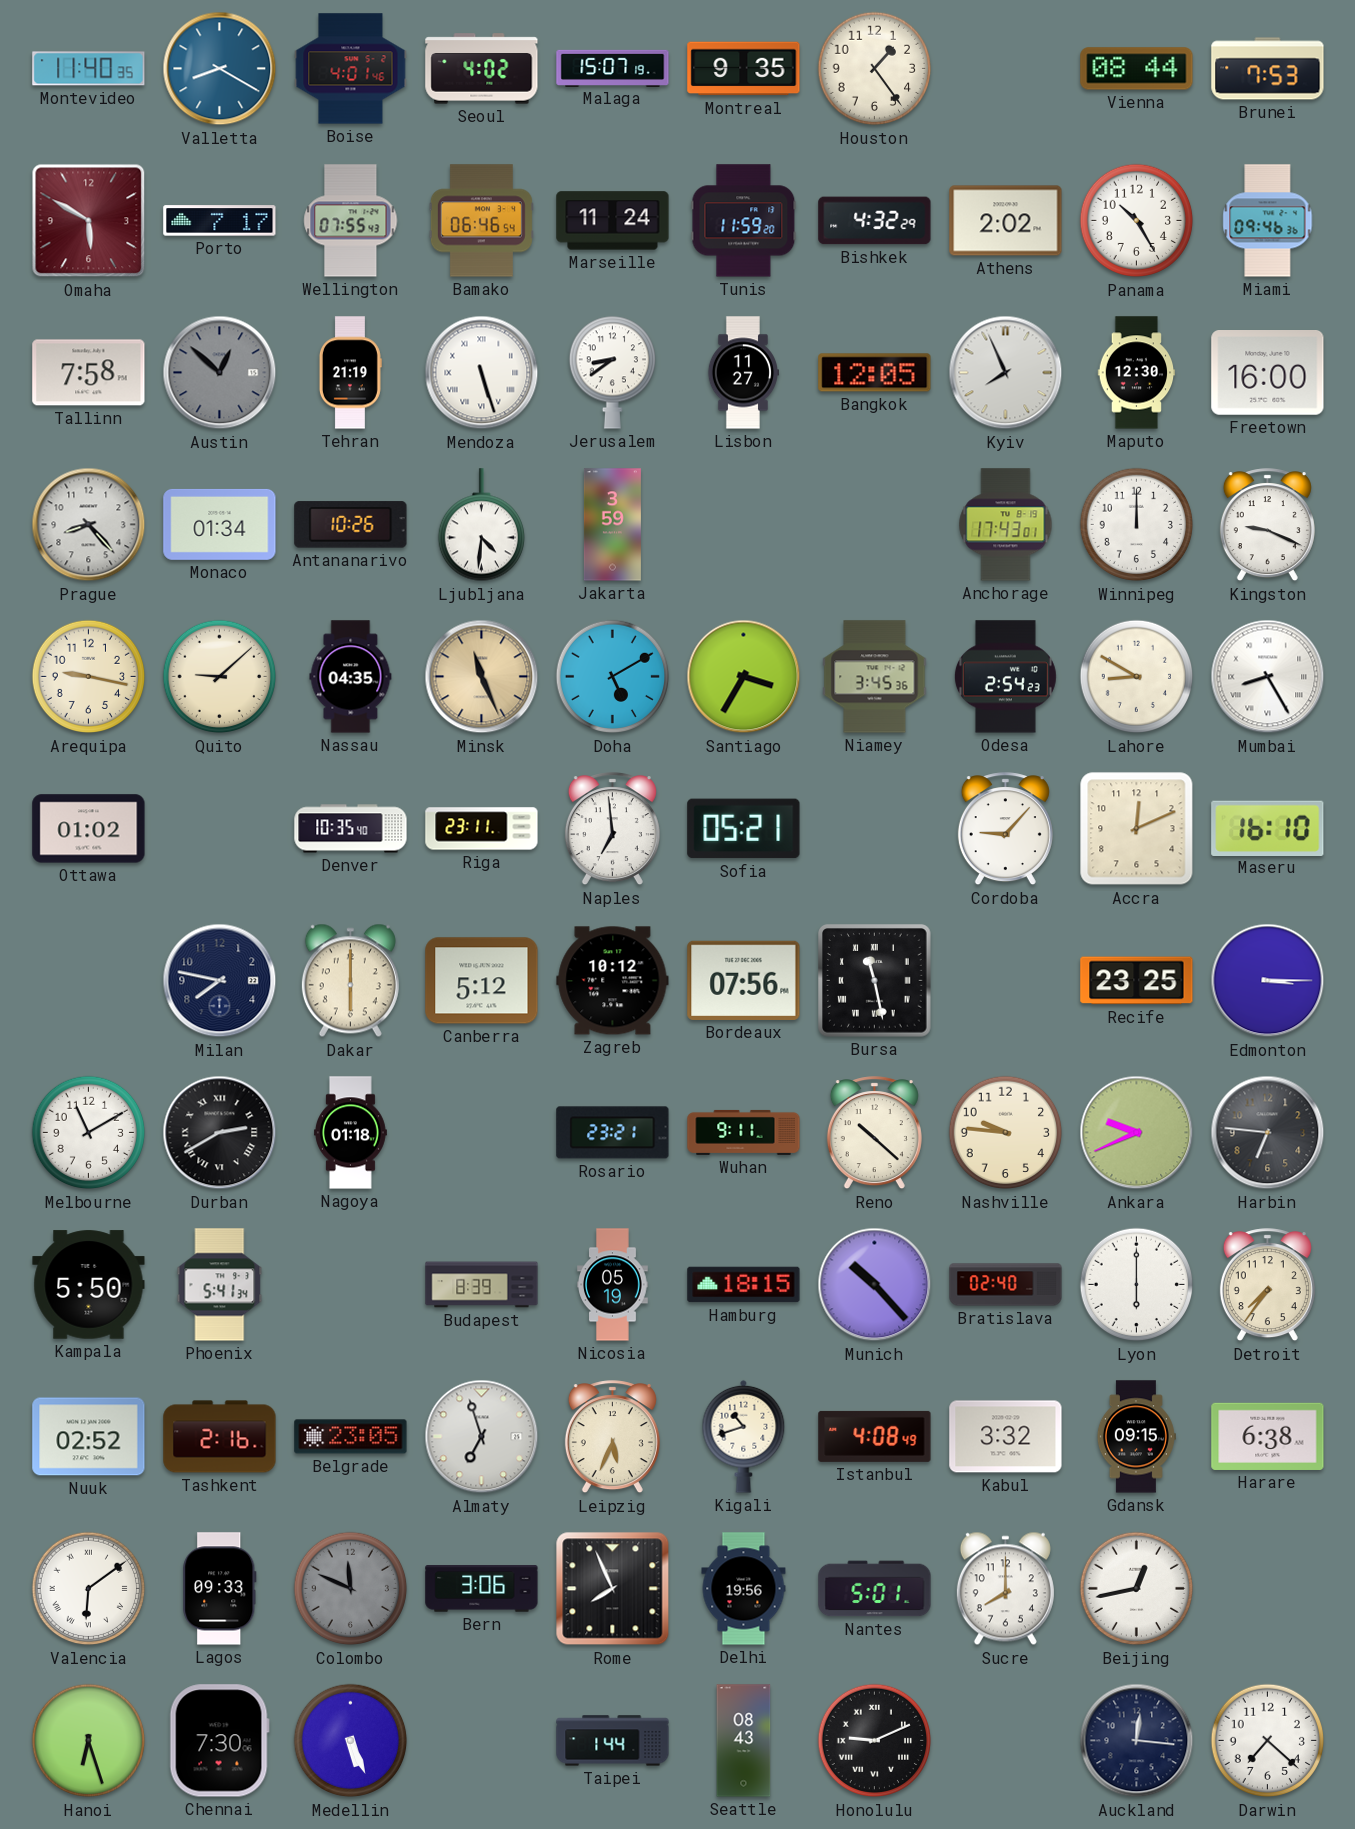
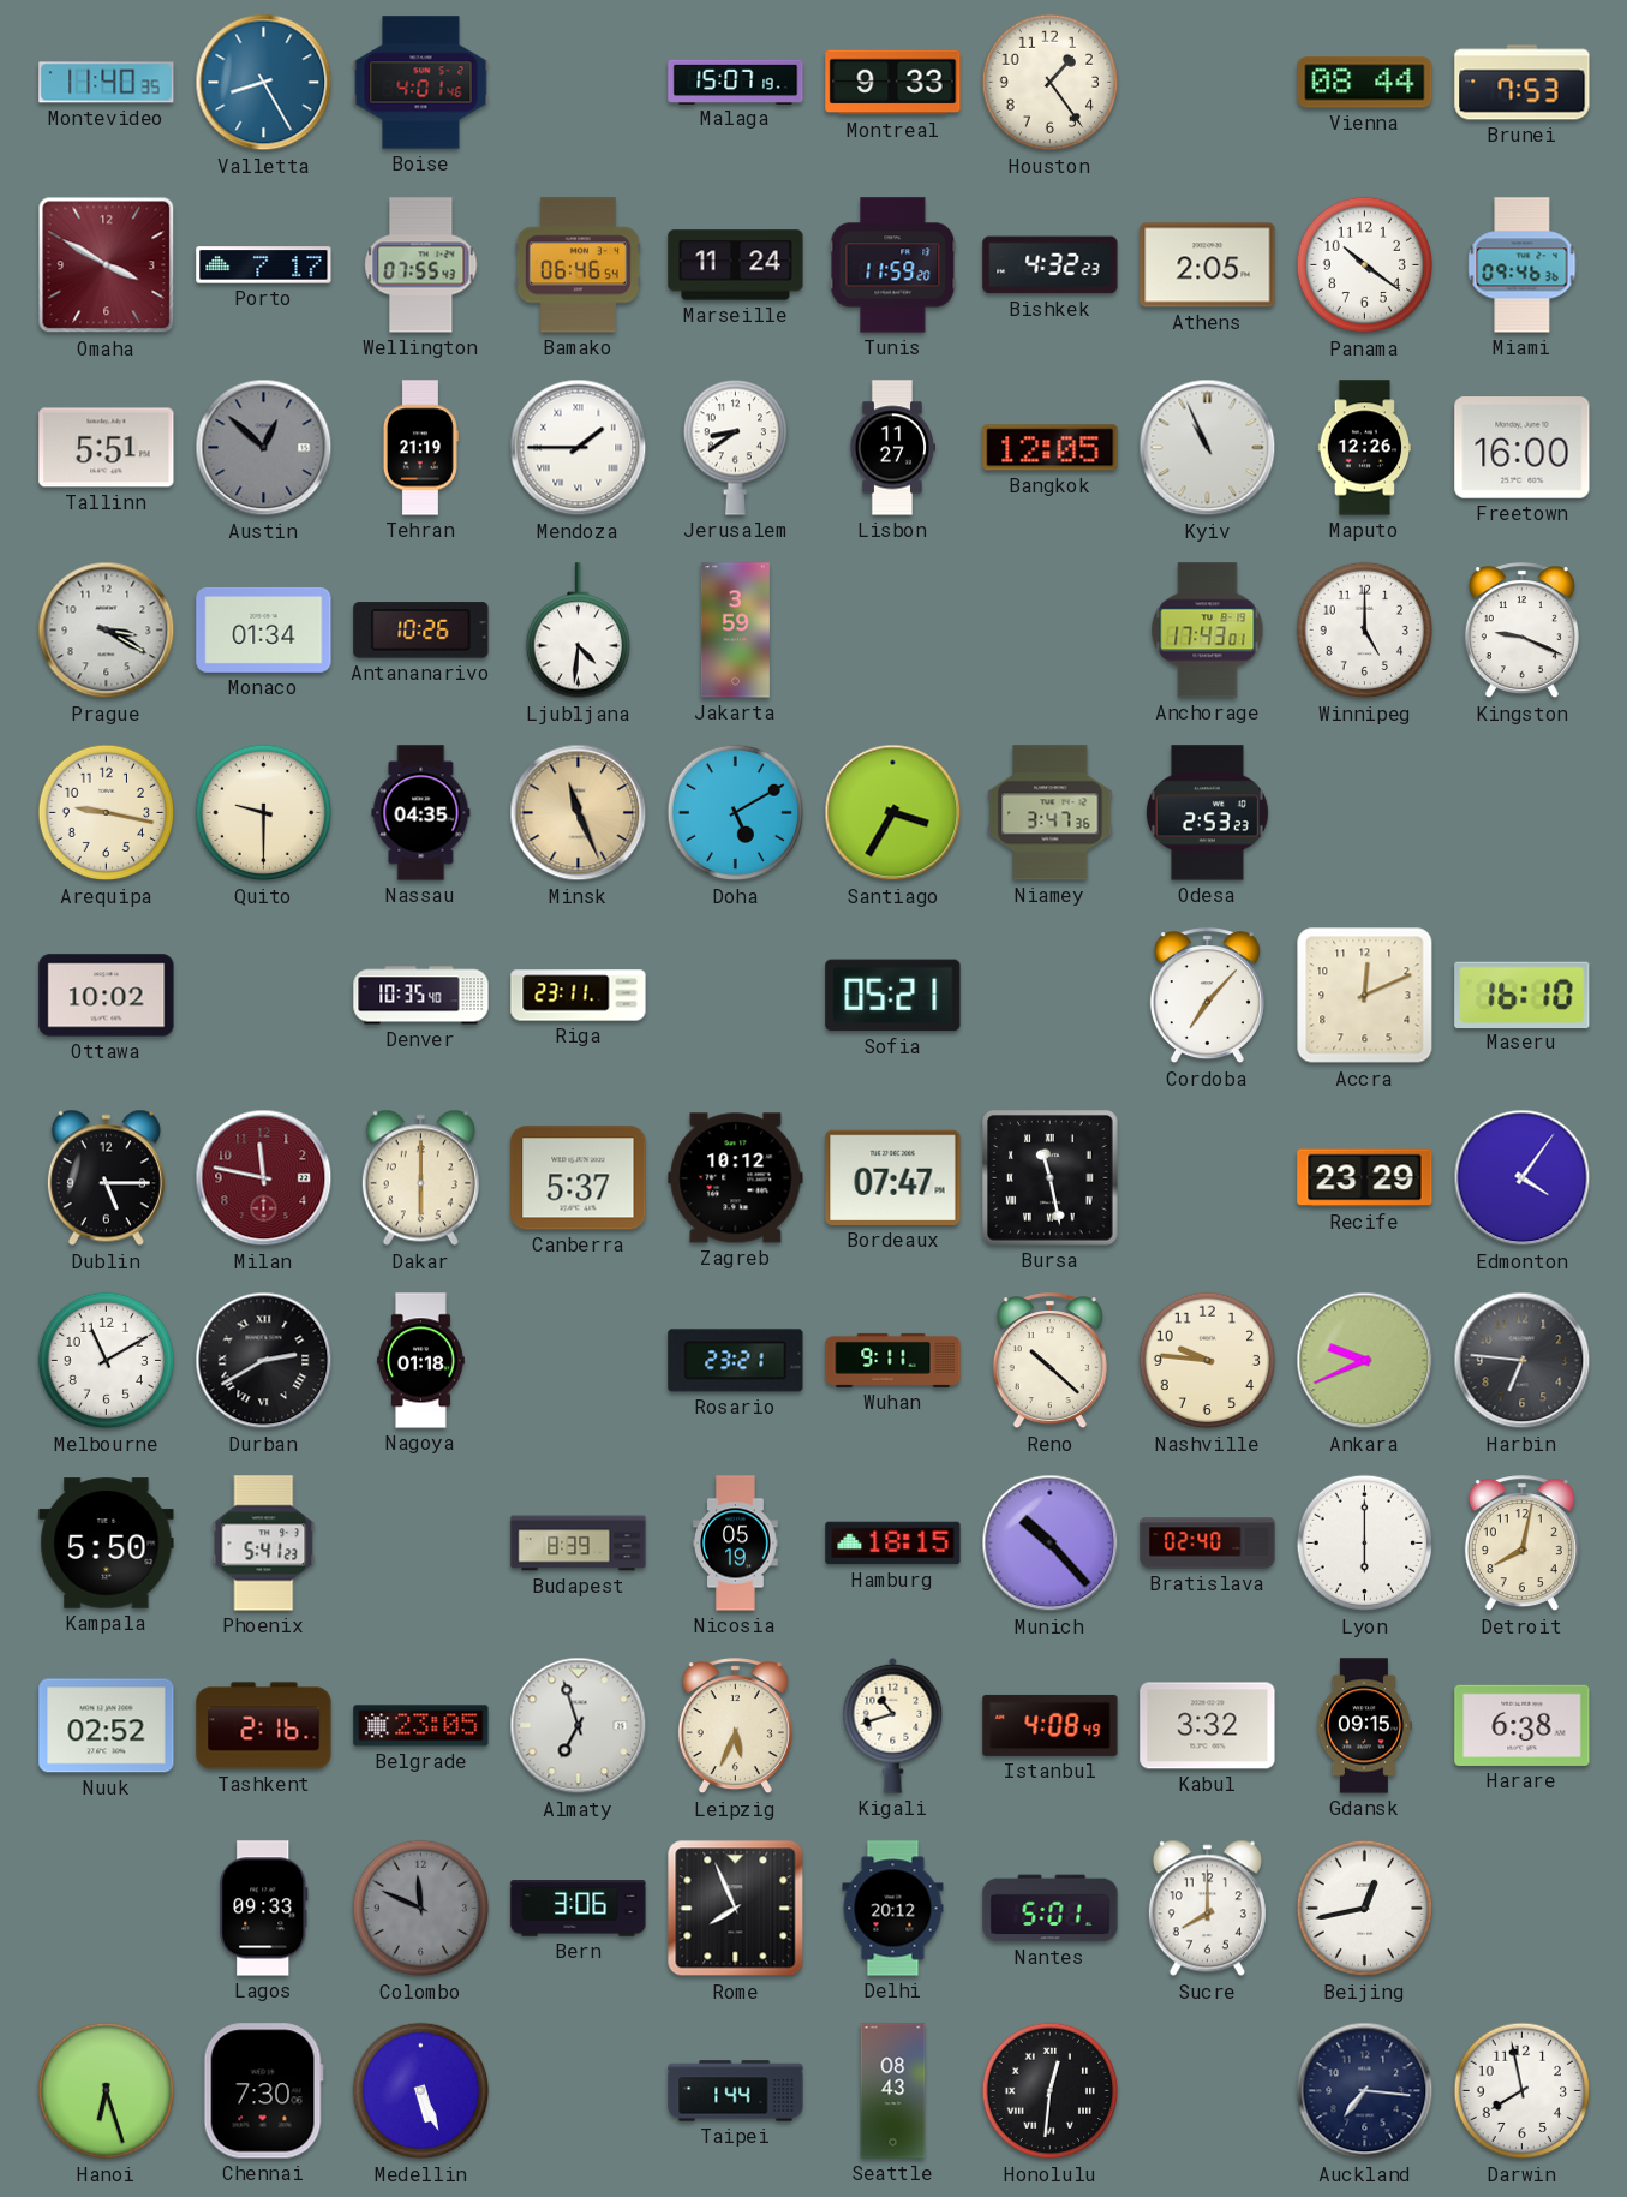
Valletta: 8:20 -> 8:25
Seoul: 4:02 -> none
Montreal: 9:35 -> 9:33
Omaha: 5:50 -> 3:50
Bishkek: 4:32:29 -> 4:32:23
Athens: 2:02 -> 2:05
Panama: 10:25 -> 10:21
Tallinn: 7:58 -> 5:51
Mendoza: 5:27 -> 1:45
Kyiv: 7:56 -> 10:56
Maputo: 12:30 -> 12:26
Prague: 8:23 -> 3:20
Winnipeg: 12:00 -> 5:00
Quito: 9:08 -> 9:30
Niamey: 3:45 -> 3:47
Odesa: 2:54 -> 2:53
Lahore: 8:50 -> none
Mumbai: 8:25 -> none
Ottawa: 01:02 -> 10:02
Naples: 6:59 -> none
Cordoba: 9:07 -> 7:07
Dublin: none -> 5:15
Milan: 7:47 -> 11:47
Milan dial: navy -> burgundy
Canberra: 5:12 -> 5:37
Bordeaux: 07:56 -> 07:47
Recife: 23:25 -> 23:29
Edmonton: 3:15 -> 4:06
Phoenix: 5:41:34 -> 5:41:23
Detroit: 7:36 -> 8:02
Valencia: 6:09 -> none
Delhi: 19:56 -> 20:12
Honolulu: 9:11 -> 12:31
Auckland: 12:16 -> 7:16
Darwin: 7:22 -> 7:58
